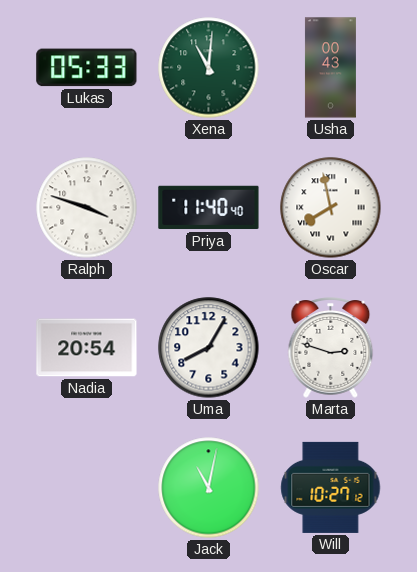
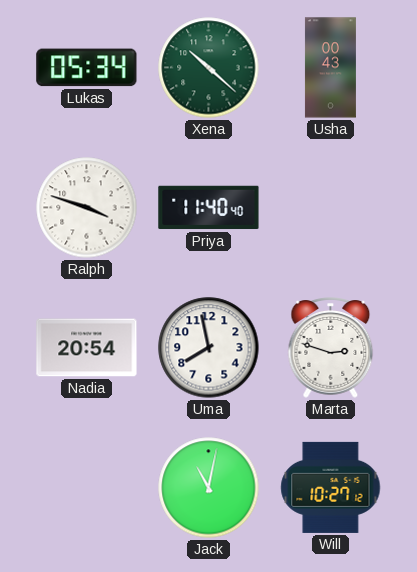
Lukas: 05:33 -> 05:34
Xena: 11:01 -> 10:22
Oscar: 7:58 -> none
Uma: 8:05 -> 7:58
